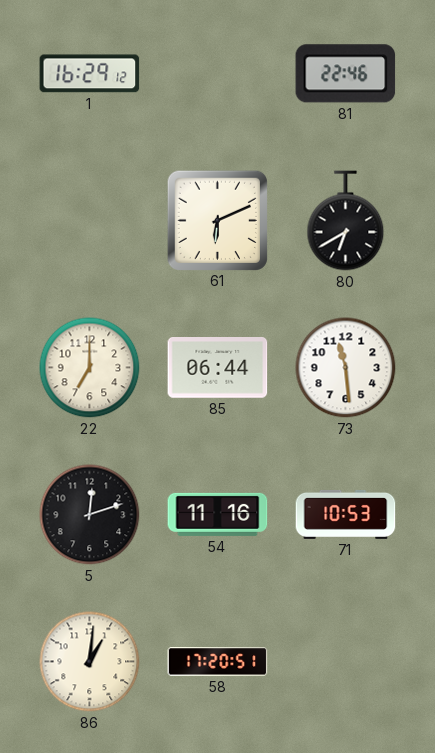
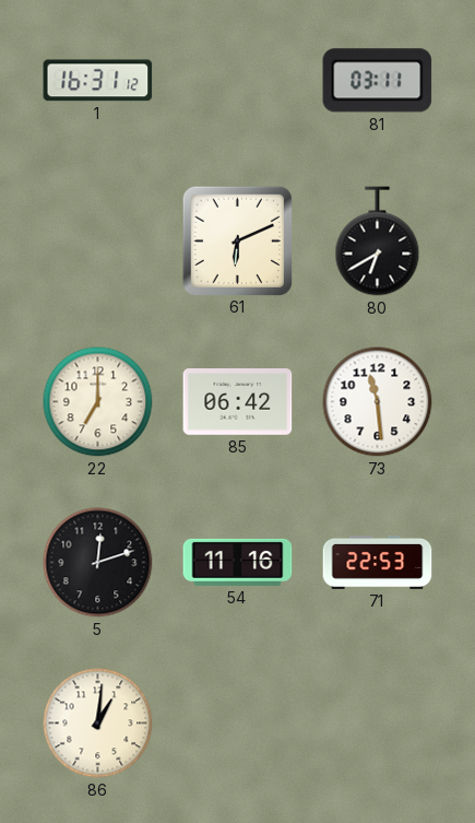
1: 16:29 -> 16:31
81: 22:46 -> 03:11
85: 06:44 -> 06:42
71: 10:53 -> 22:53
58: 17:20 -> none
